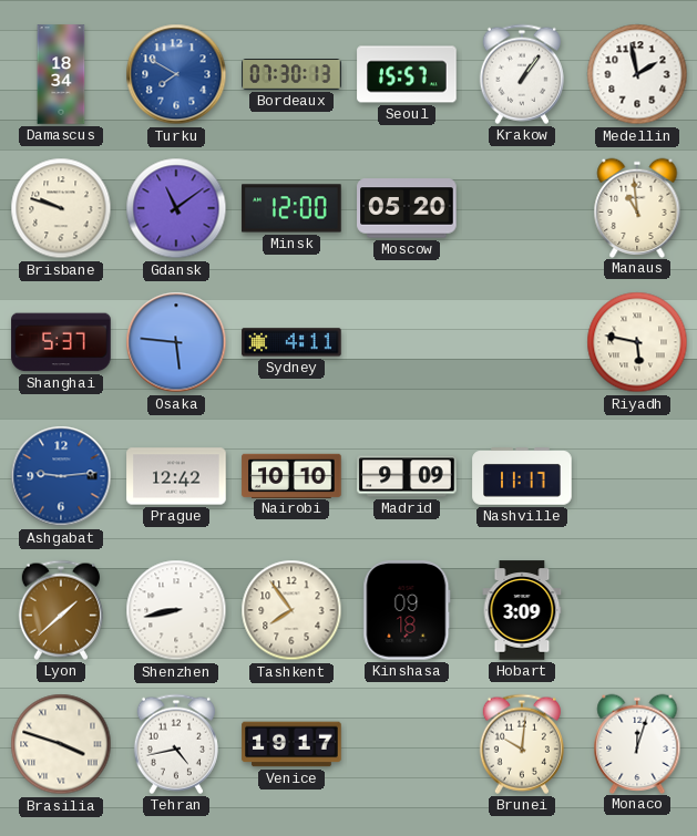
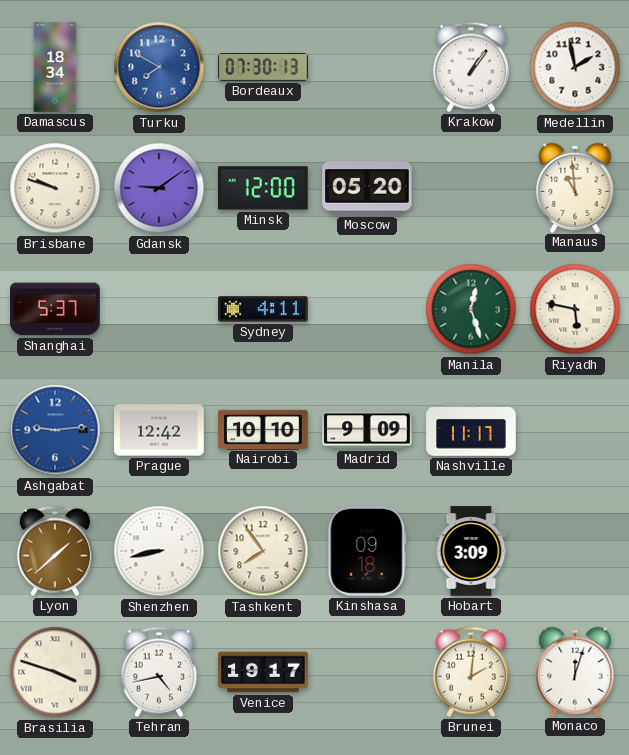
Seoul: 15:57 -> none
Gdansk: 11:09 -> 9:09
Osaka: 5:46 -> none
Manila: none -> 12:27
Brunei: 10:01 -> 2:01
